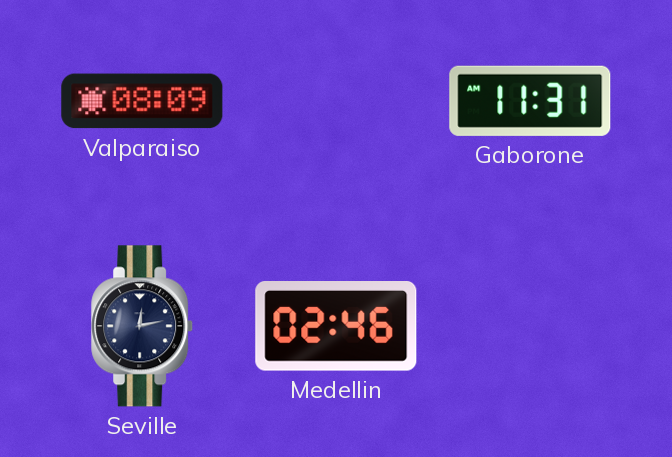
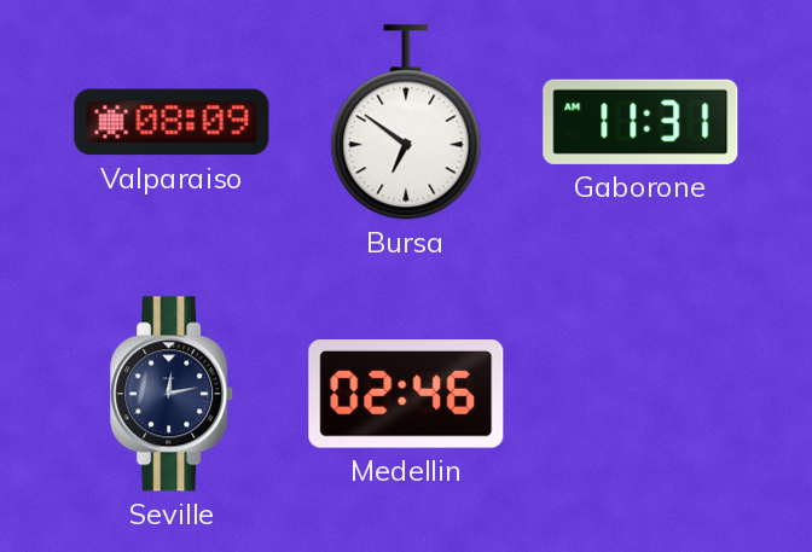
Bursa: none -> 6:51
